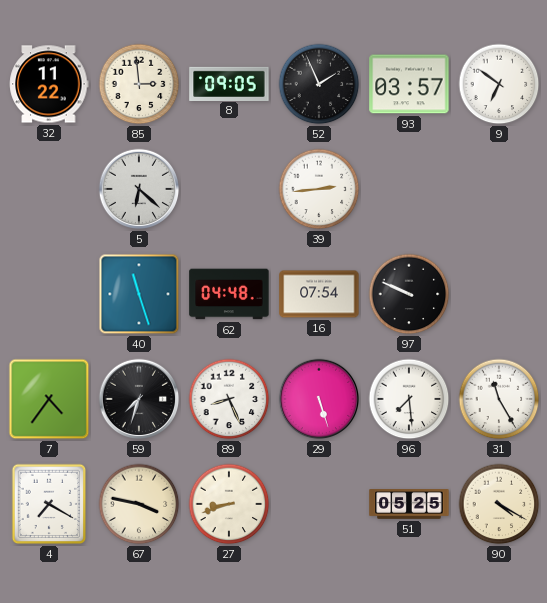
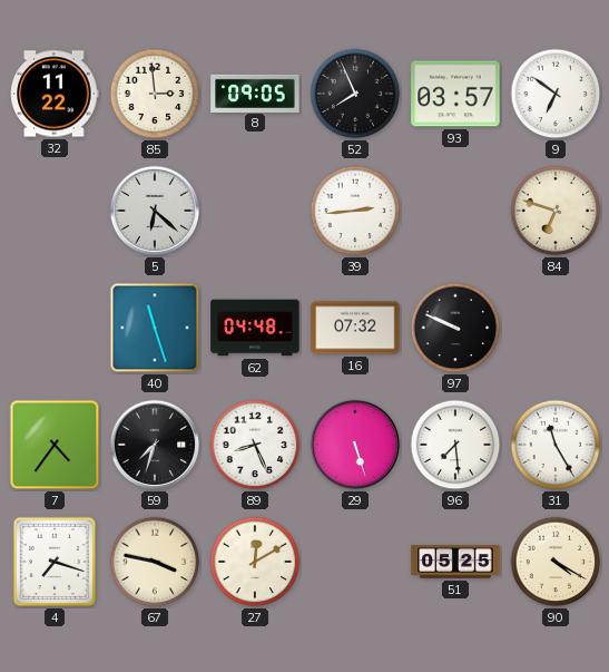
52: 1:56 -> 7:56
84: none -> 6:48
16: 07:54 -> 07:32
4: 7:20 -> 7:18
27: 8:42 -> 12:10
